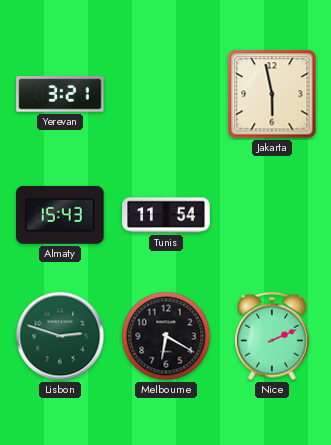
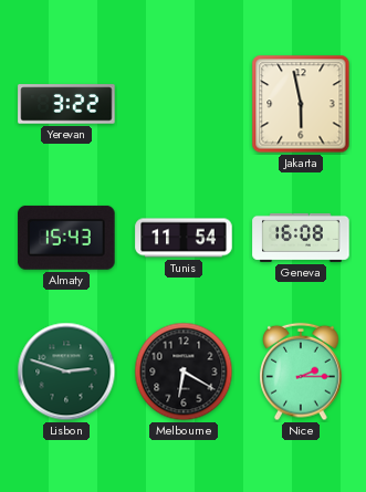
Yerevan: 3:21 -> 3:22
Geneva: none -> 16:08
Nice: 2:11 -> 2:15
